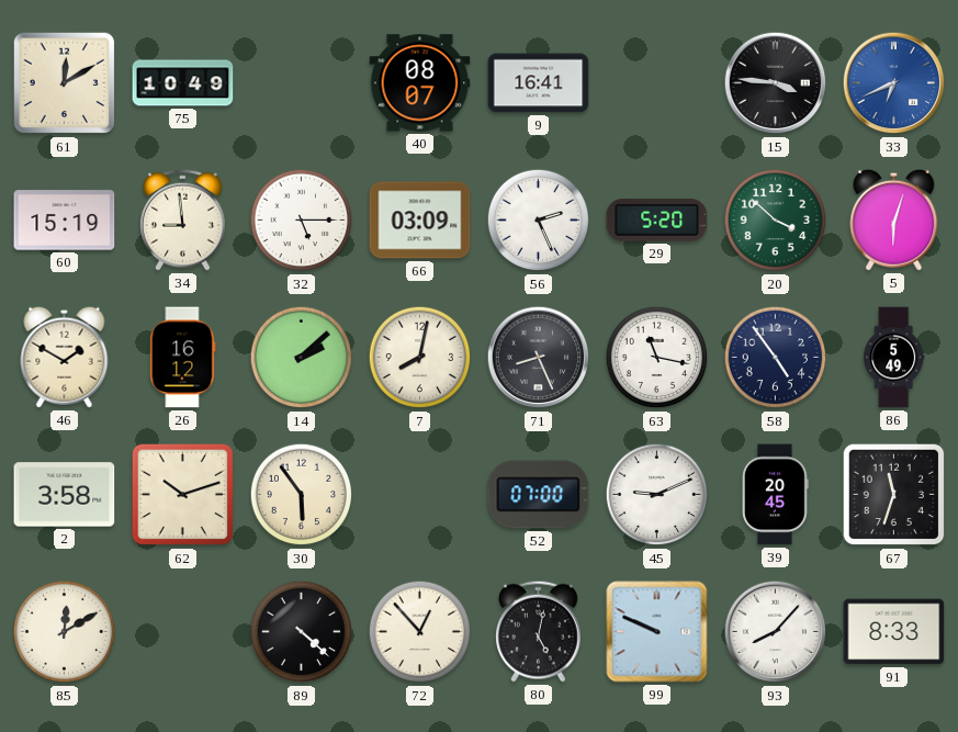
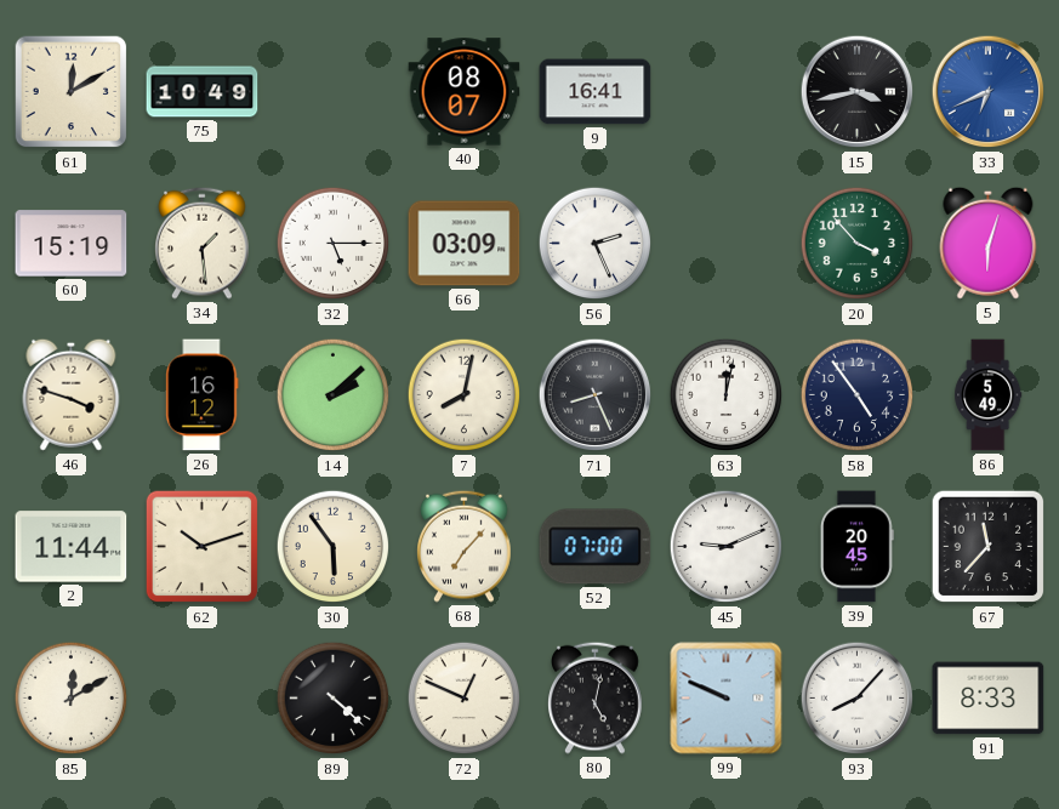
15: 3:46 -> 3:43
34: 8:59 -> 1:29
29: 5:20 -> none
20: 3:52 -> 3:53
46: 1:50 -> 3:48
63: 11:17 -> 12:02
2: 3:58 -> 11:44
68: none -> 7:07
67: 11:33 -> 11:37
72: 12:53 -> 12:49
